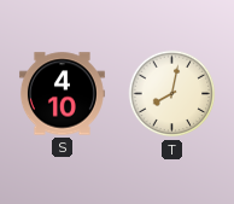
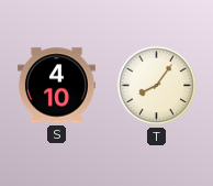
T: 8:02 -> 8:06
